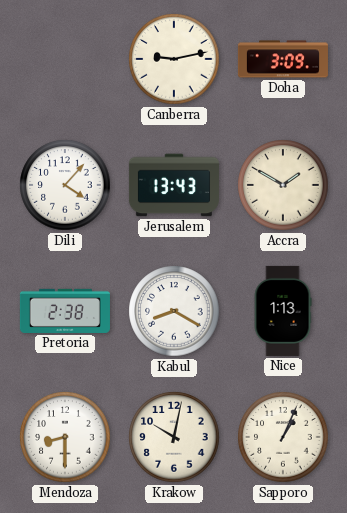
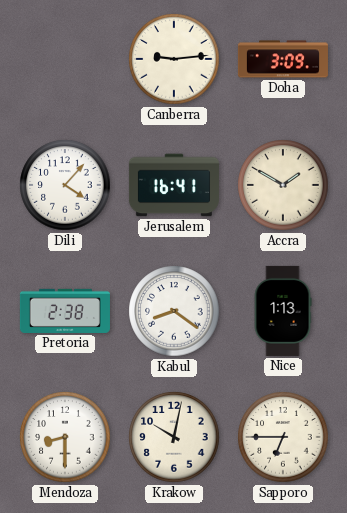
Canberra: 9:13 -> 9:14
Jerusalem: 13:43 -> 16:41
Kabul: 8:20 -> 8:21
Sapporo: 1:04 -> 6:45
